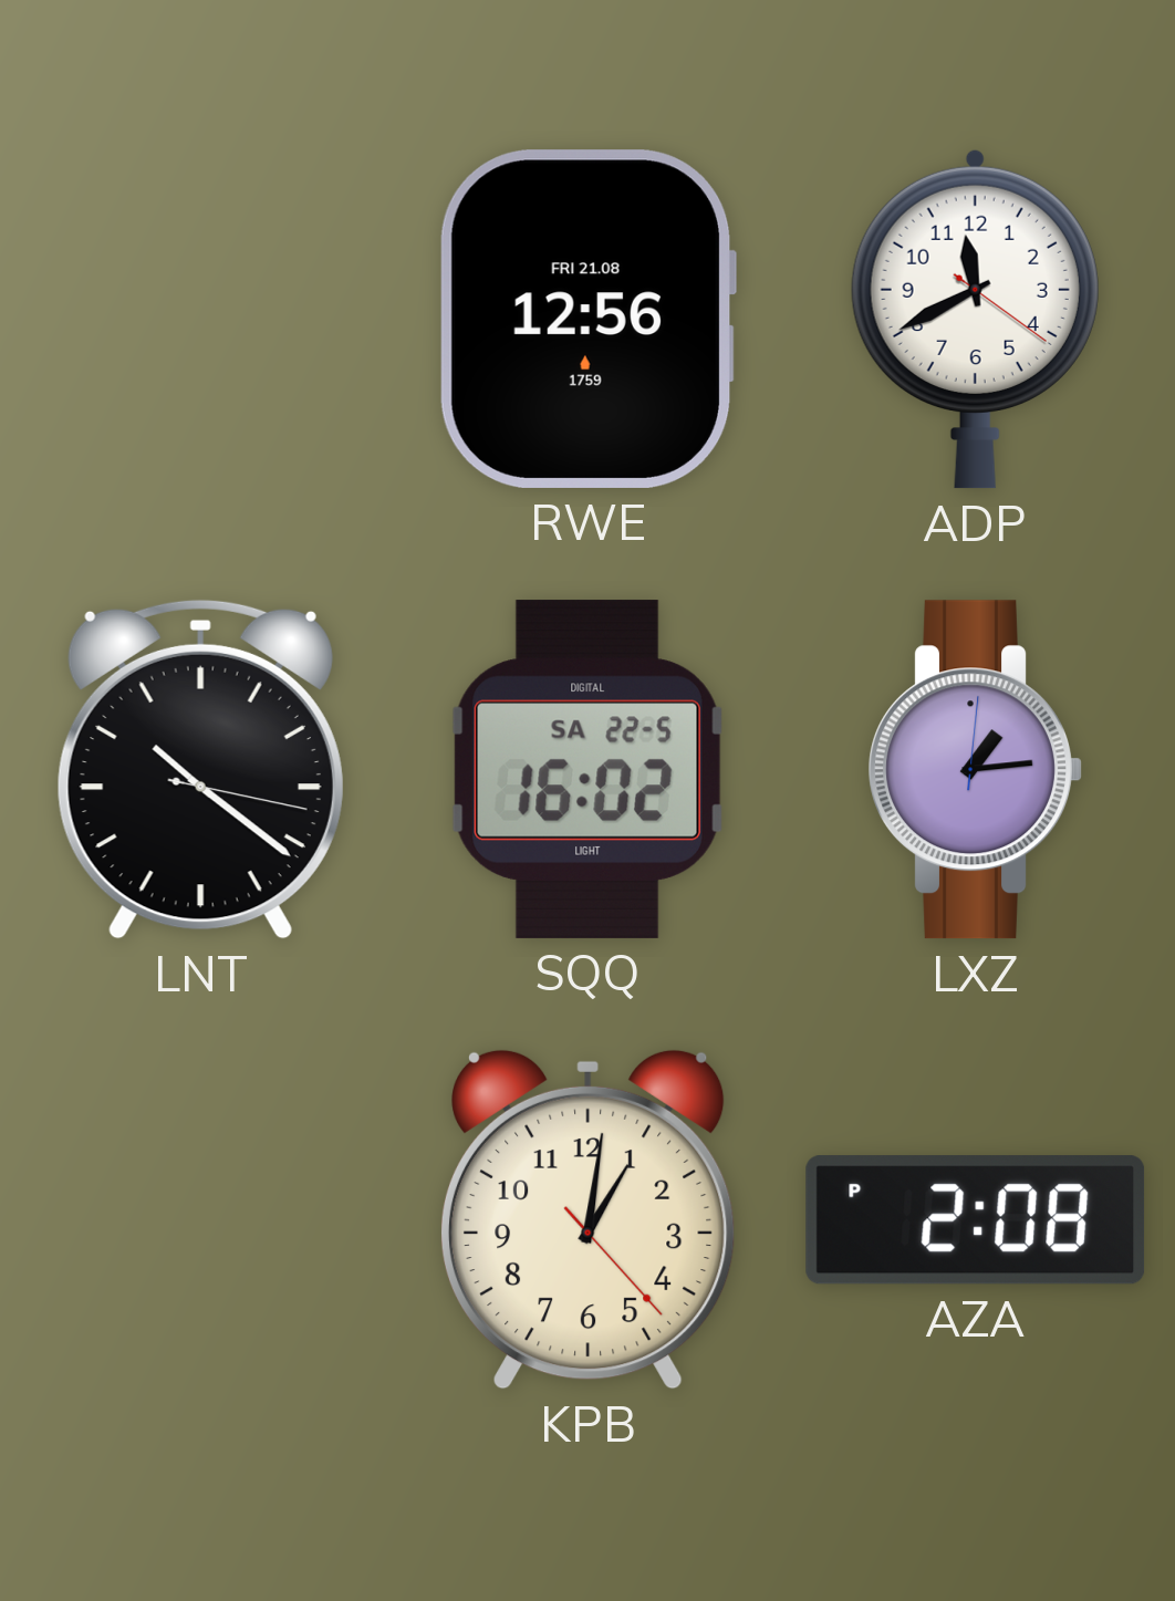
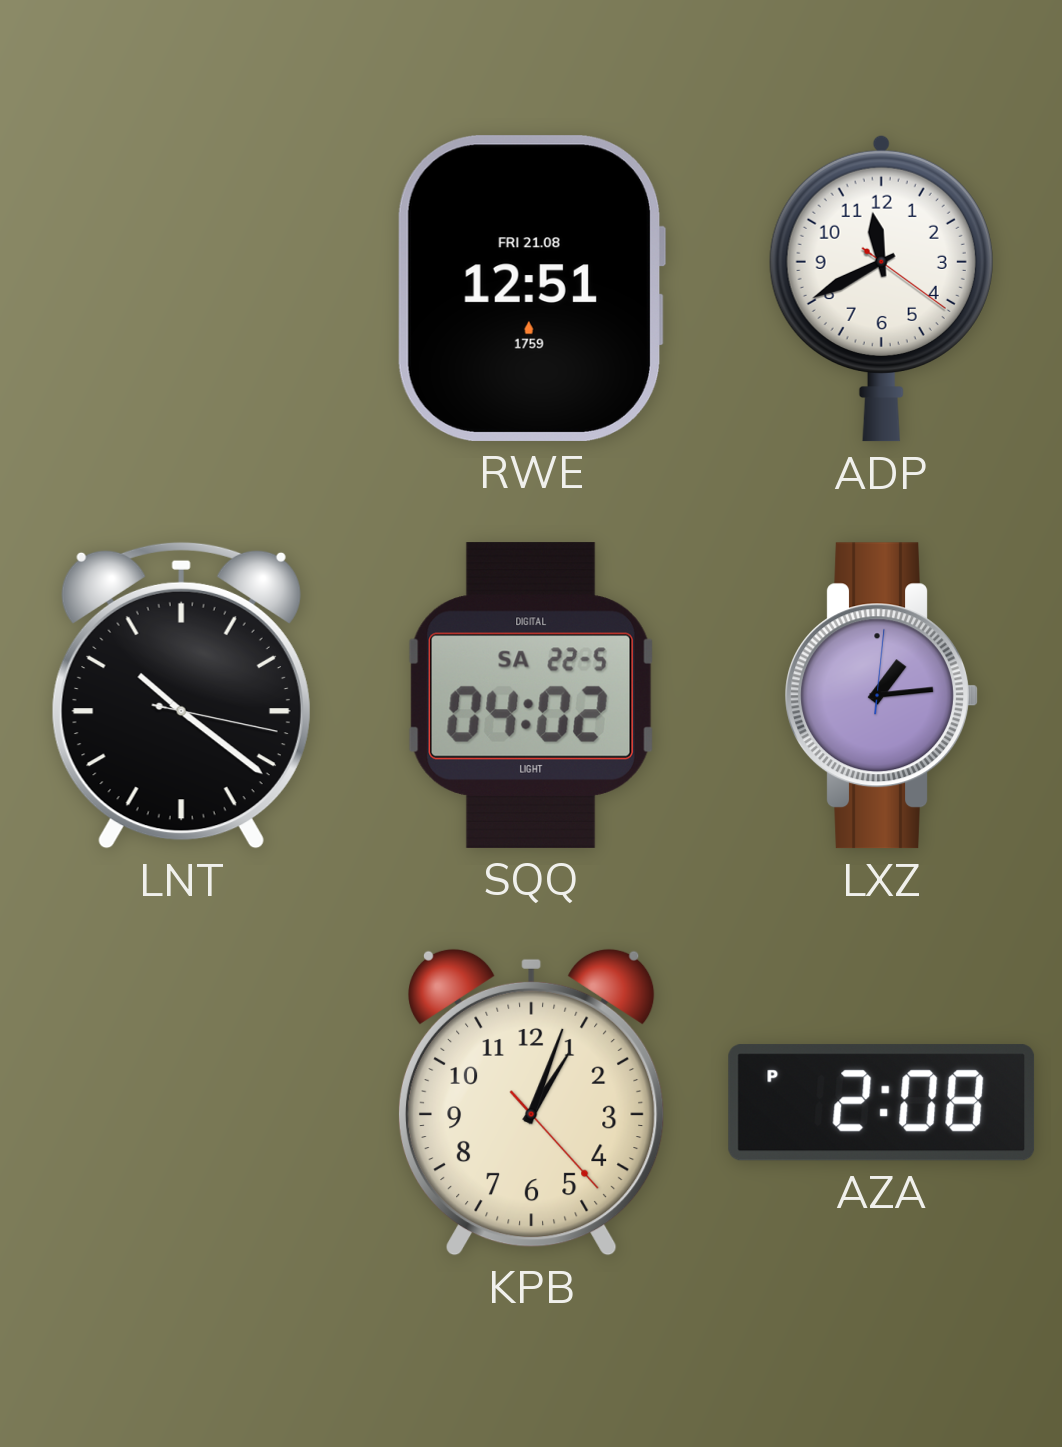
RWE: 12:56 -> 12:51
SQQ: 16:02 -> 04:02
KPB: 1:01 -> 1:03
